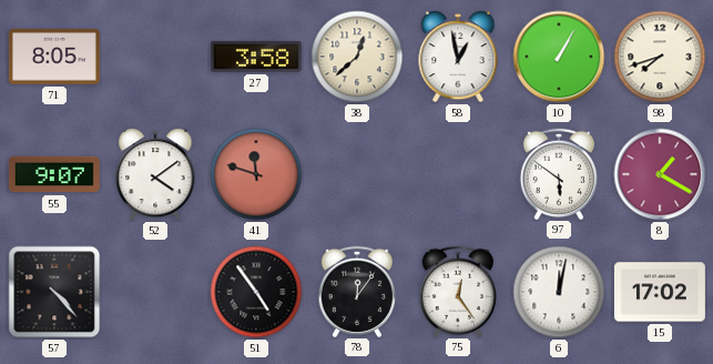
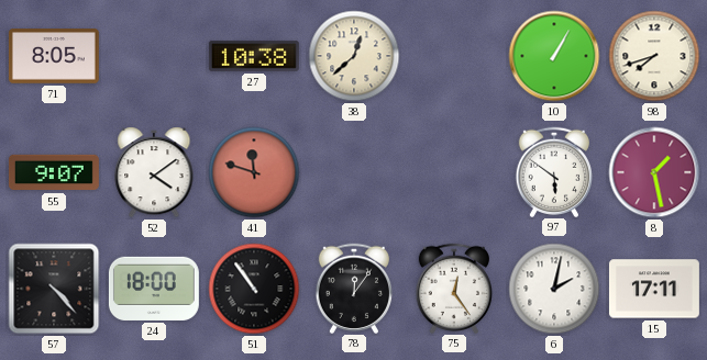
27: 3:58 -> 10:38
58: 12:58 -> none
8: 1:20 -> 1:28
24: none -> 18:00
51: 4:54 -> 10:54
6: 12:02 -> 2:02
15: 17:02 -> 17:11
